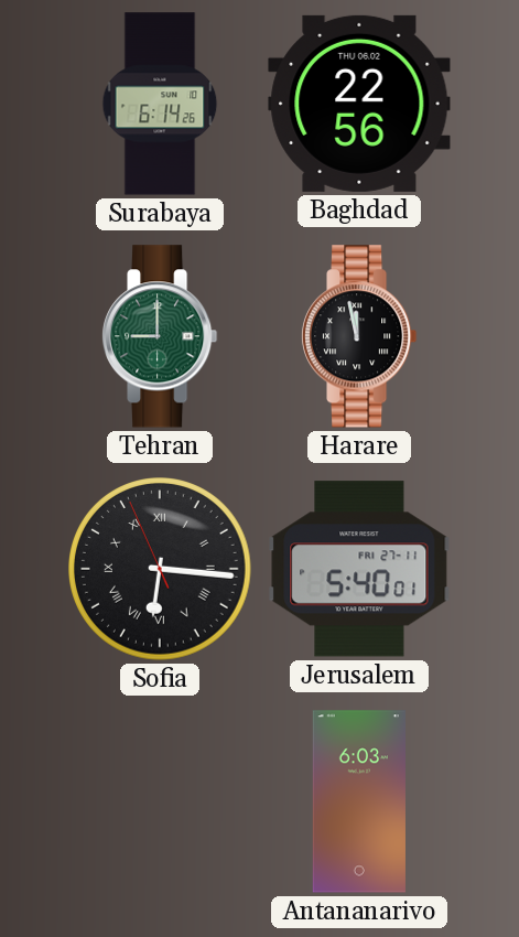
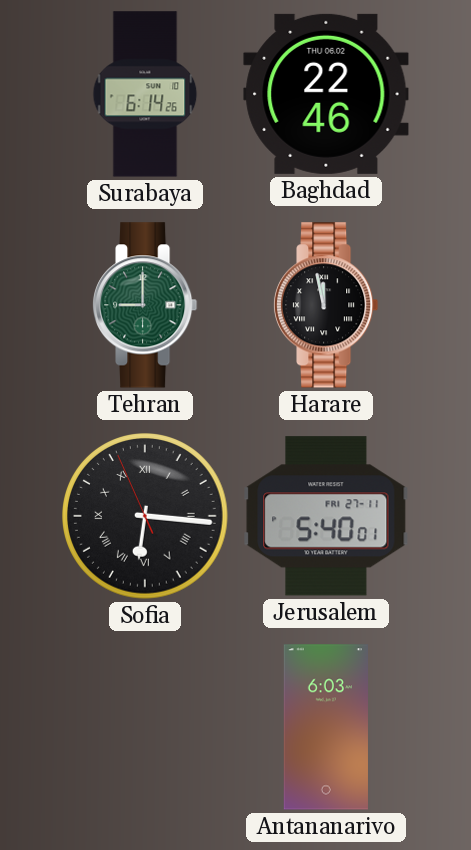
Baghdad: 22:56 -> 22:46
